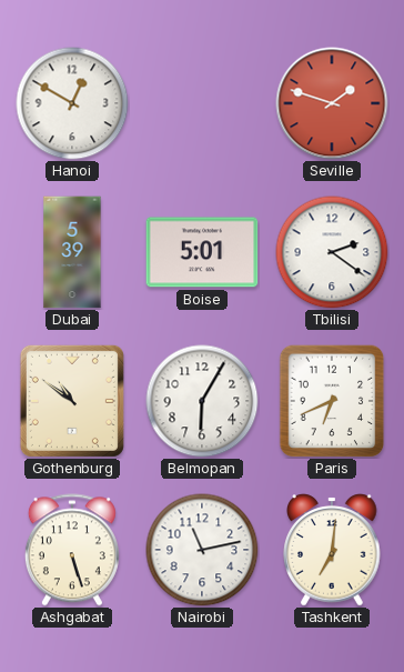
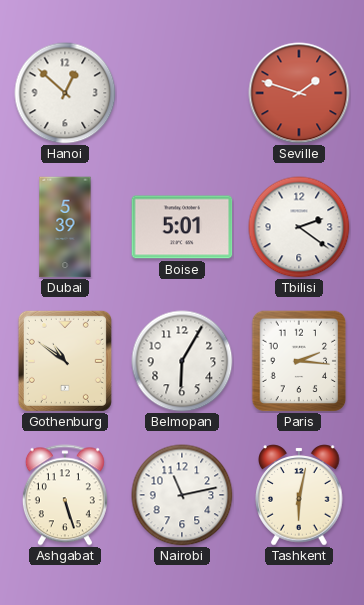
Hanoi: 12:50 -> 12:52
Paris: 6:41 -> 2:16
Tashkent: 7:01 -> 6:02
